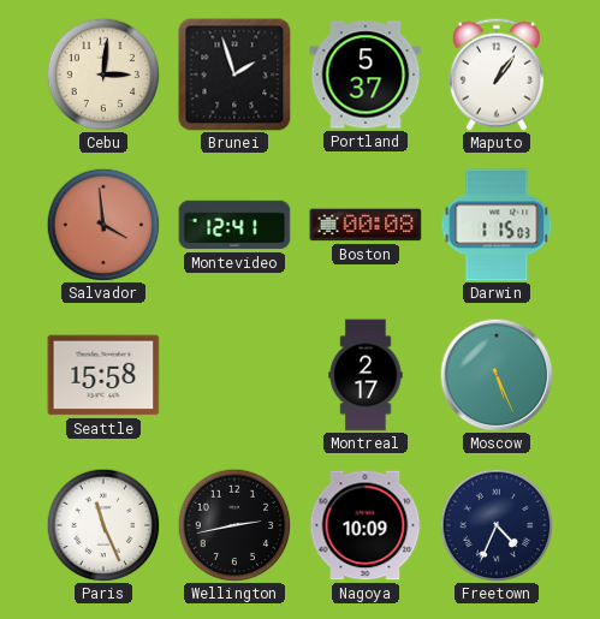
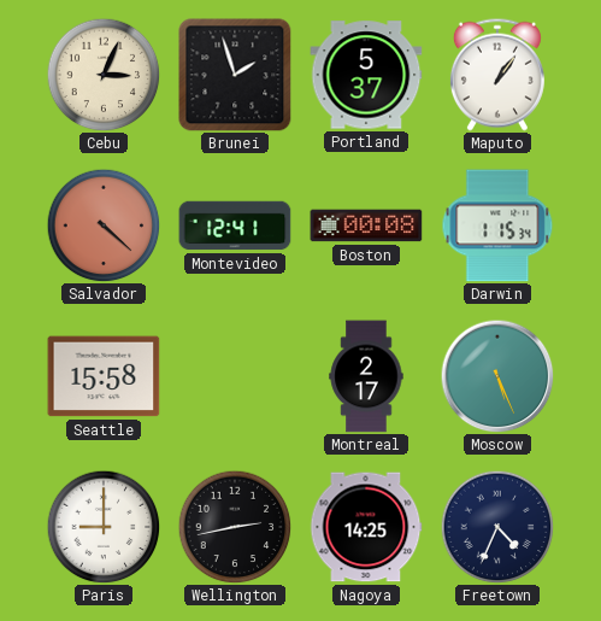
Cebu: 3:01 -> 3:04
Salvador: 3:59 -> 4:22
Darwin: 1:15:03 -> 1:15:34
Paris: 11:26 -> 9:00
Nagoya: 10:09 -> 14:25
